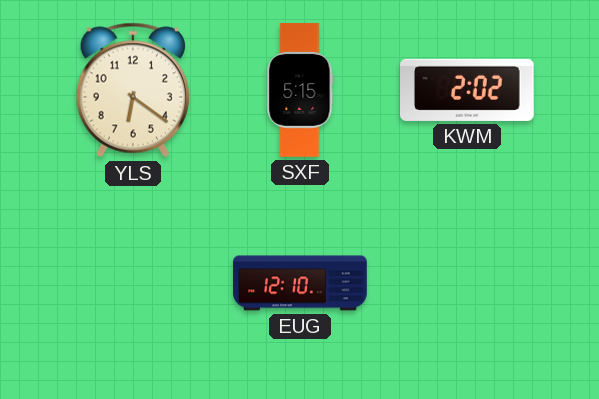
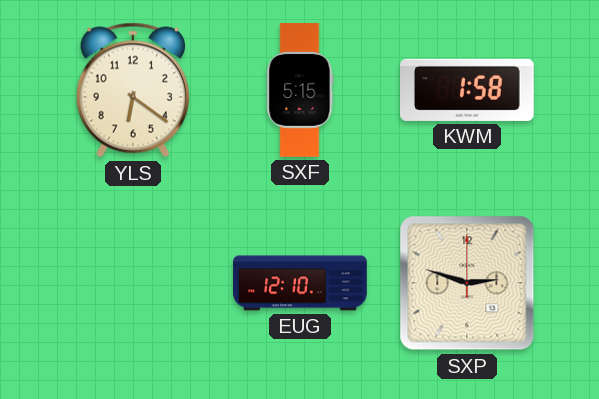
KWM: 2:02 -> 1:58
SXP: none -> 2:48
